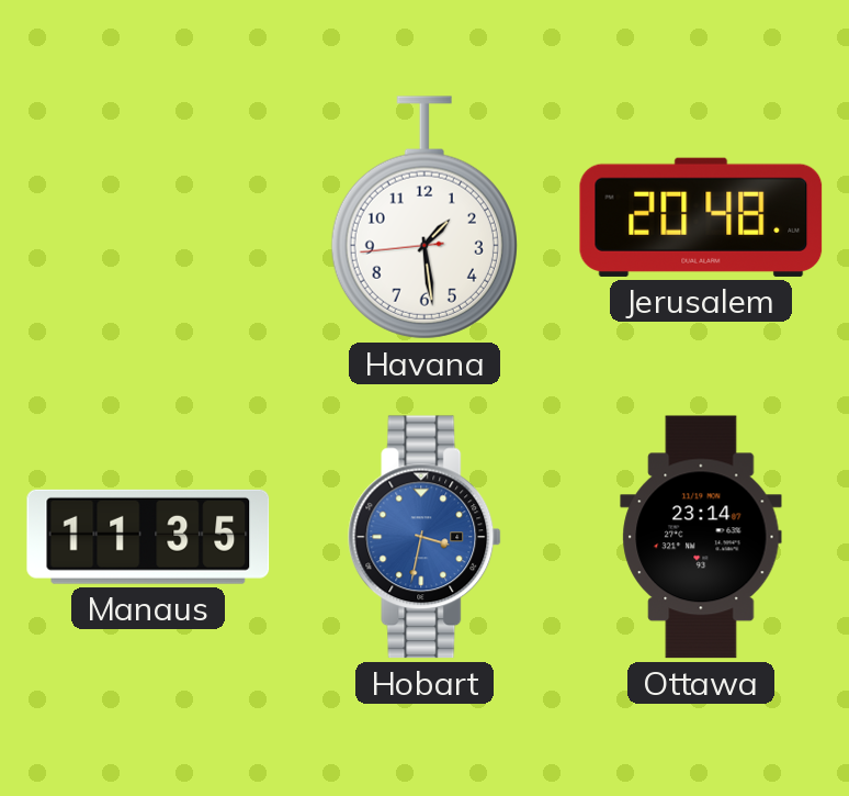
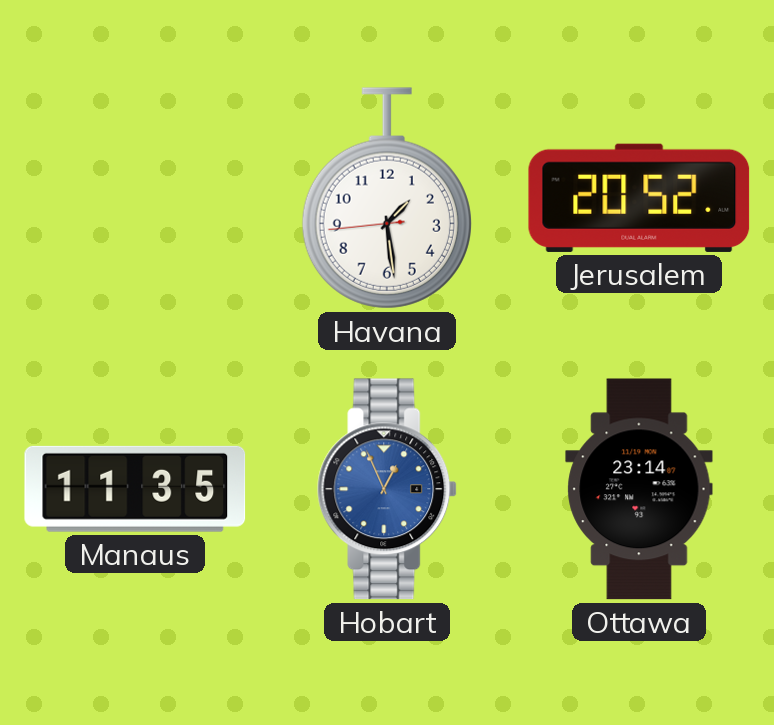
Jerusalem: 20:48 -> 20:52
Hobart: 3:32 -> 12:56
